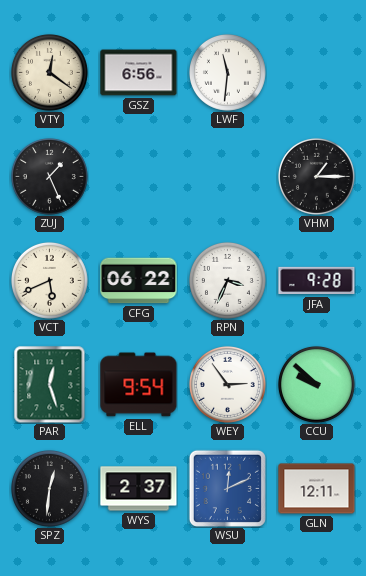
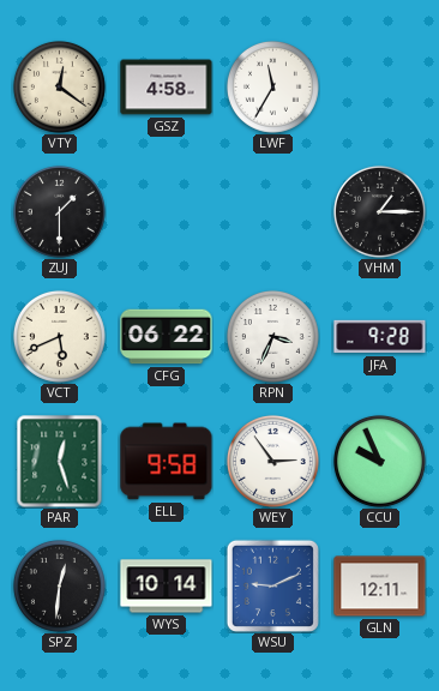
GSZ: 6:56 -> 4:58
LWF: 11:31 -> 11:35
ZUJ: 1:26 -> 1:30
ELL: 9:54 -> 9:58
CCU: 9:52 -> 9:56
WYS: 2:37 -> 10:14
WSU: 12:11 -> 9:11
